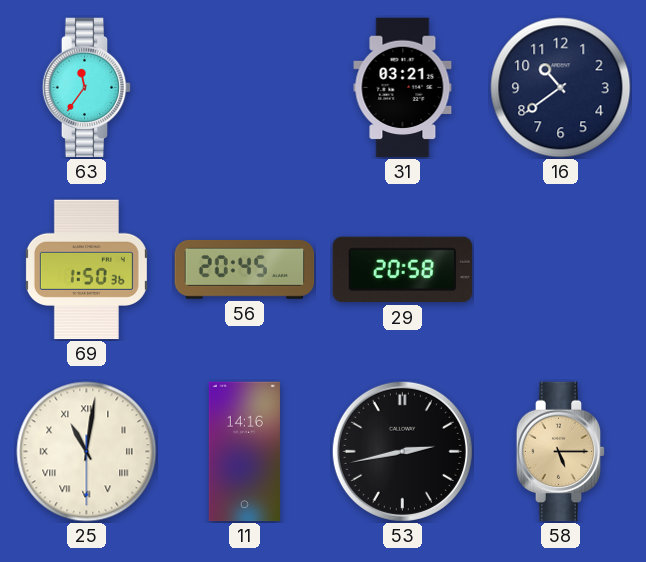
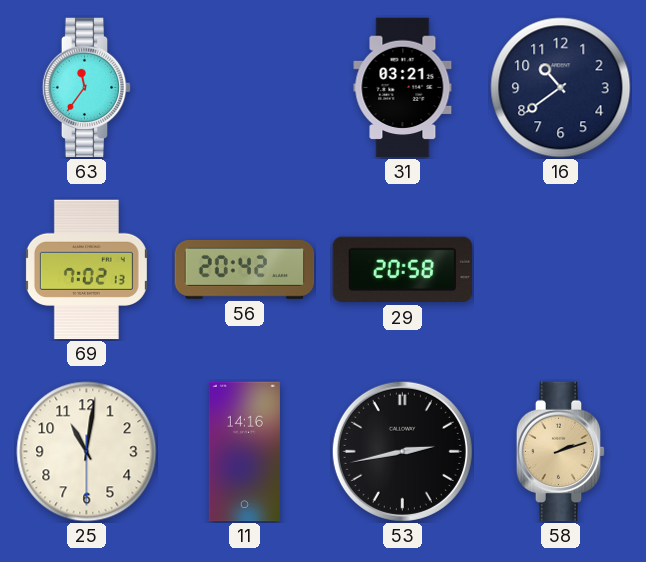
69: 1:50 -> 7:02
56: 20:45 -> 20:42
25 numerals: Roman -> Arabic
58: 5:15 -> 2:12
